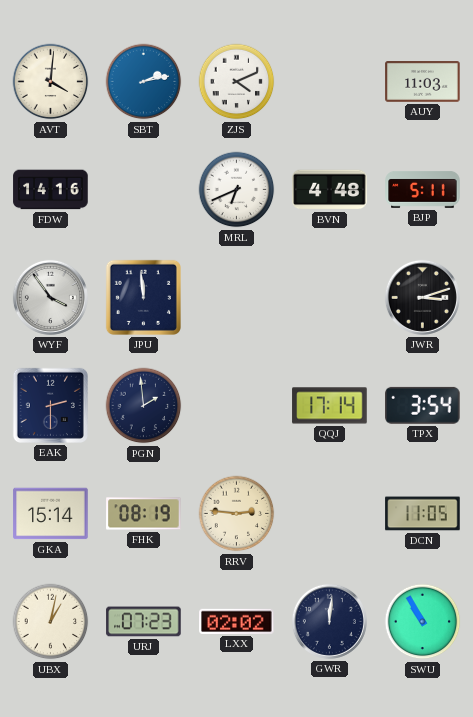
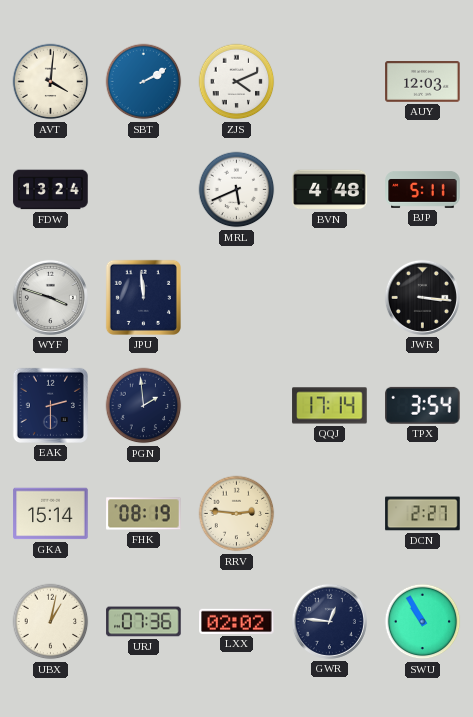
SBT: 2:13 -> 2:10
AUY: 11:03 -> 12:03
FDW: 14:16 -> 13:24
MRL: 6:41 -> 5:41
WYF: 3:54 -> 3:48
JWR: 3:12 -> 3:16
DCN: 11:05 -> 2:27
URJ: 07:23 -> 07:36
GWR: 12:01 -> 12:46
